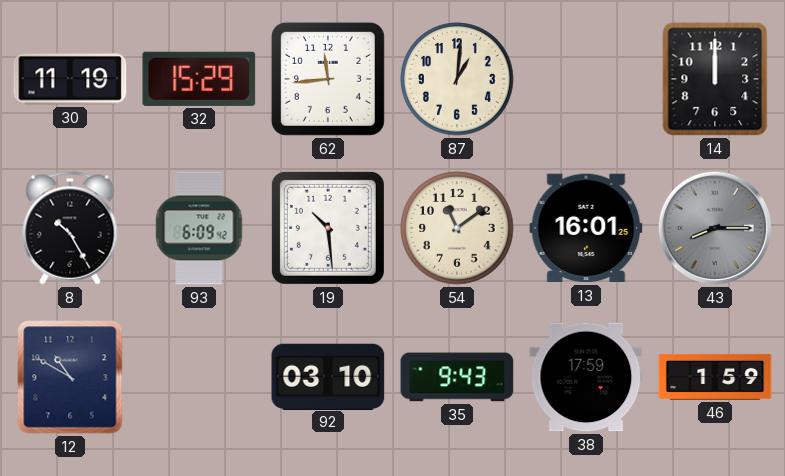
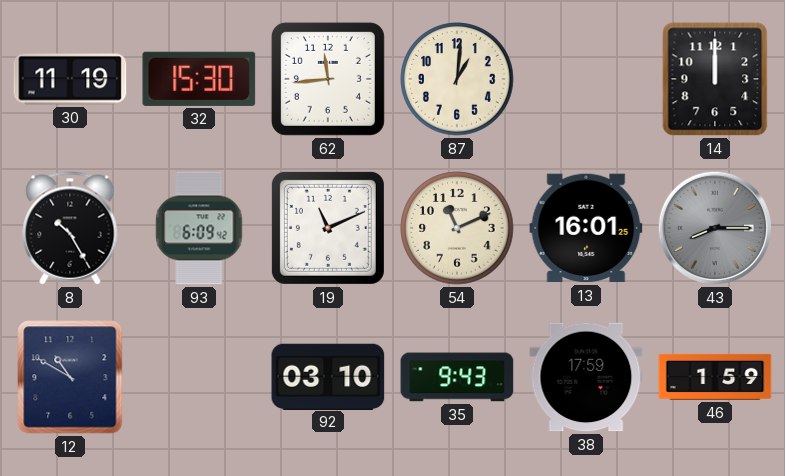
32: 15:29 -> 15:30
19: 10:29 -> 11:11
54: 11:09 -> 11:11
